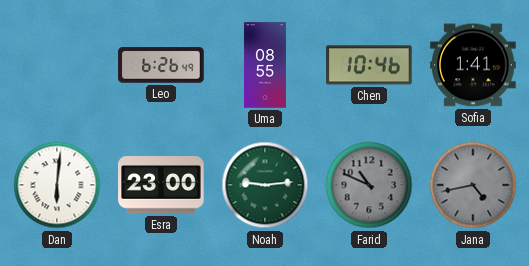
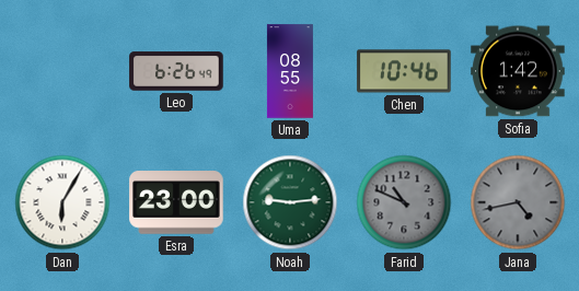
Sofia: 1:41 -> 1:42
Dan: 6:01 -> 6:05
